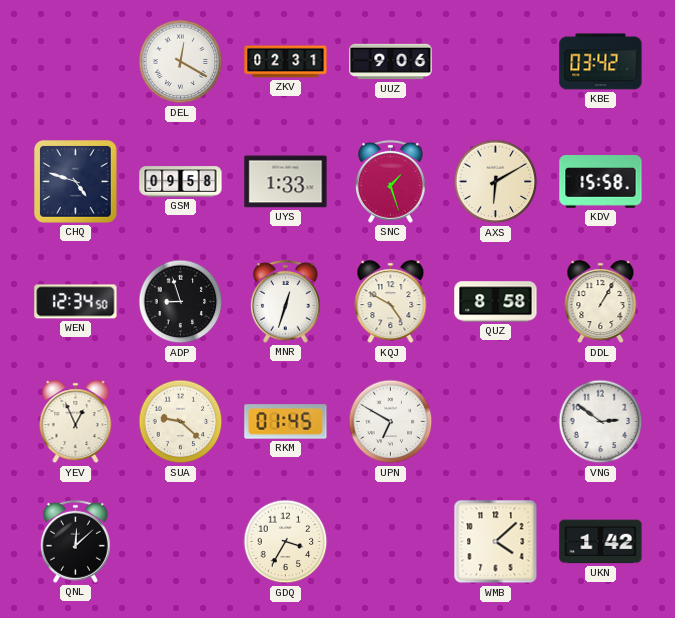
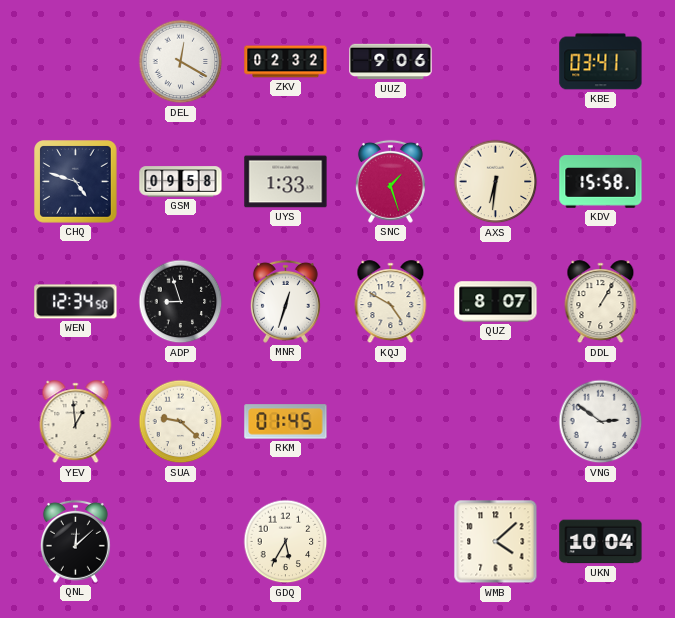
ZKV: 02:31 -> 02:32
KBE: 03:42 -> 03:41
AXS: 6:10 -> 6:31
QUZ: 8:58 -> 8:07
YEV: 12:56 -> 12:59
UPN: 6:50 -> none
GDQ: 3:35 -> 5:35
UKN: 1:42 -> 10:04
